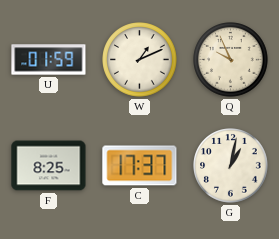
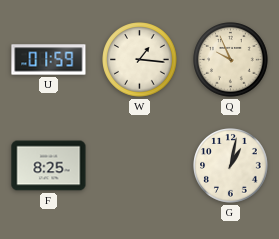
W: 1:11 -> 1:16
C: 17:37 -> none
